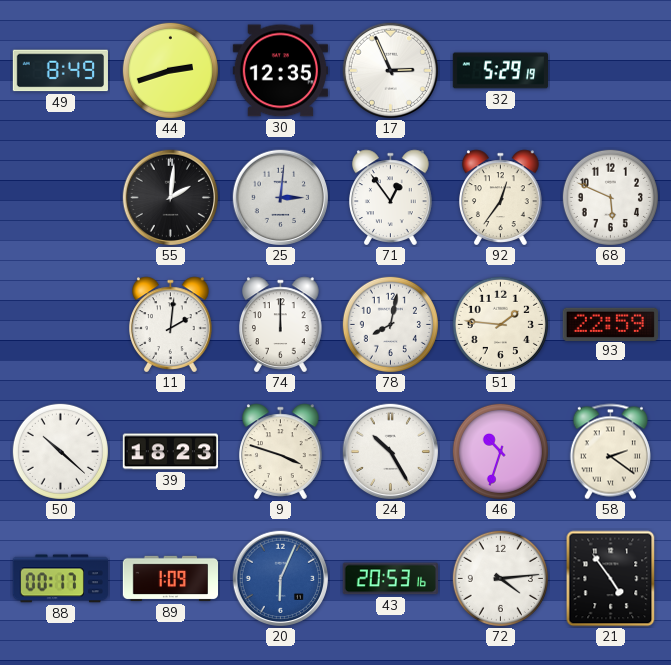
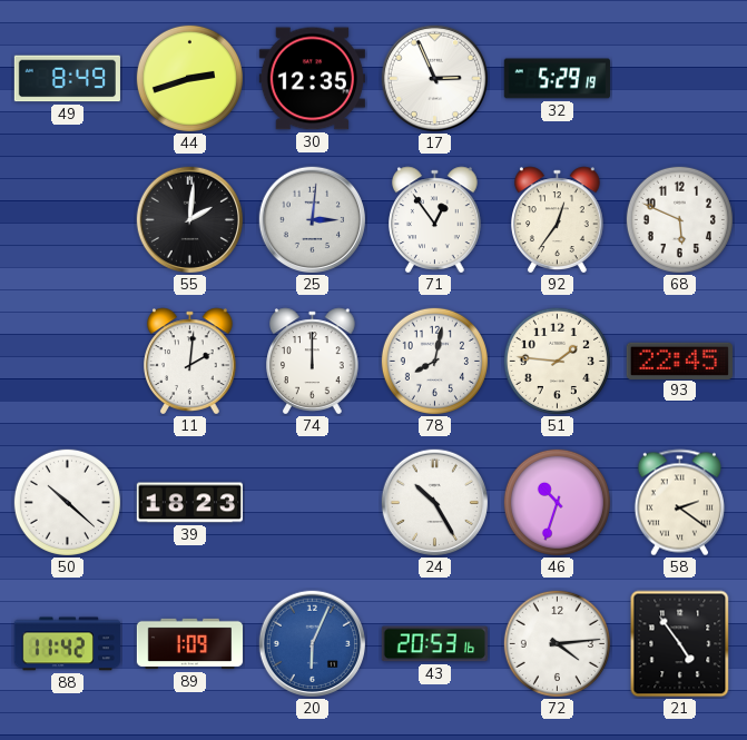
93: 22:59 -> 22:45
9: 3:48 -> none
88: 00:17 -> 11:42
